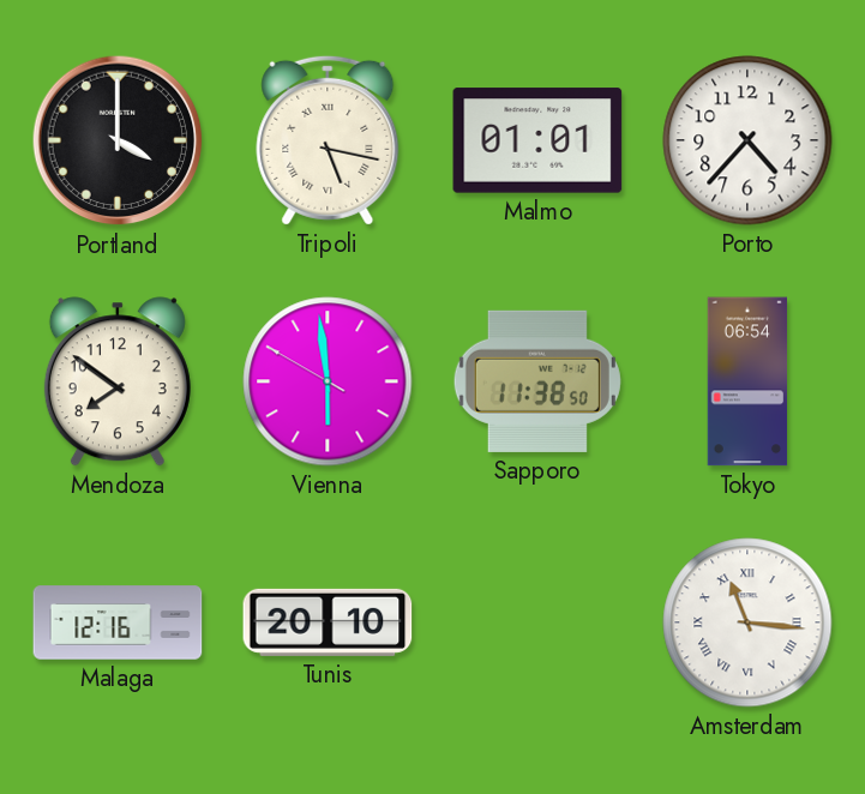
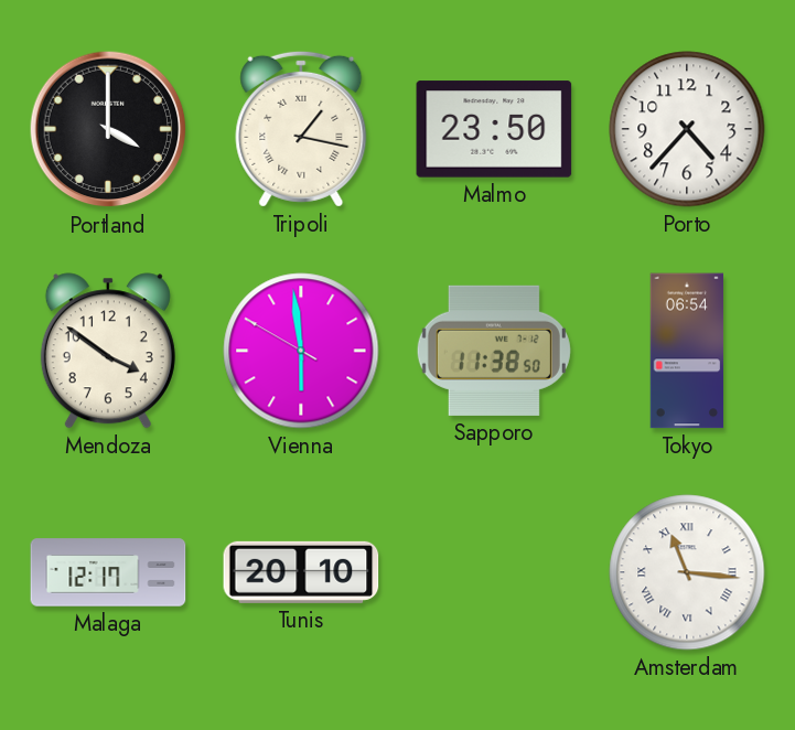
Tripoli: 5:17 -> 1:17
Malmo: 01:01 -> 23:50
Mendoza: 7:51 -> 3:51
Malaga: 12:16 -> 12:17
